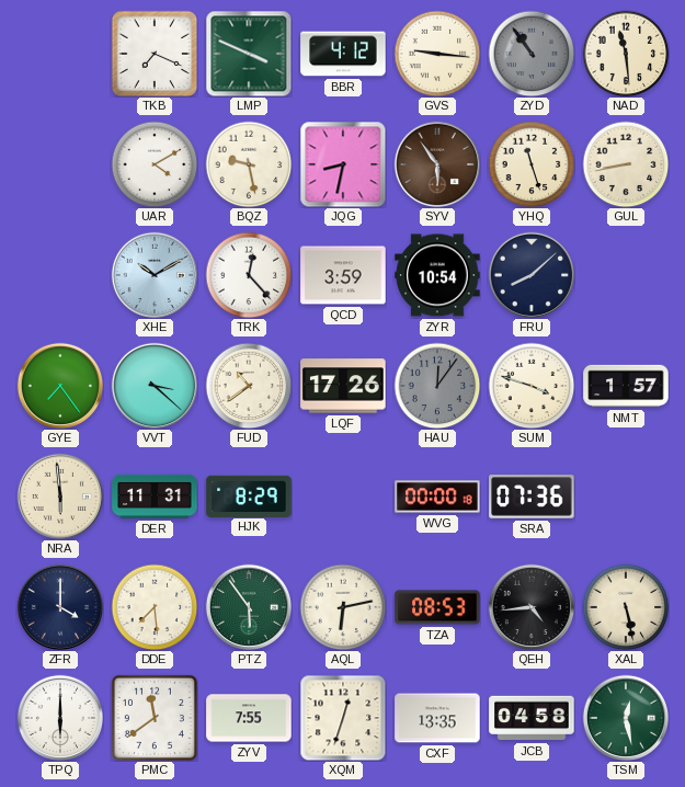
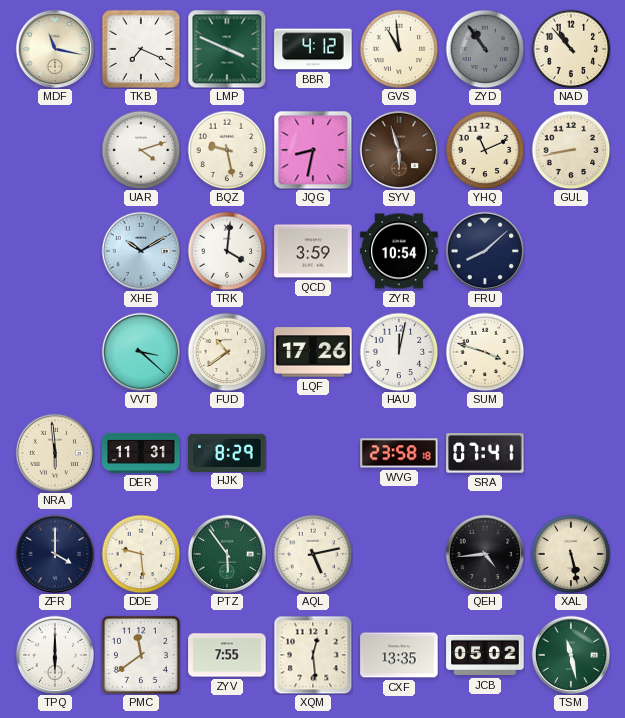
MDF: none -> 11:17
GVS: 9:16 -> 10:59
NAD: 11:29 -> 10:53
UAR: 4:10 -> 4:12
SYV: 5:54 -> 5:57
YHQ: 11:27 -> 11:11
TRK: 12:23 -> 4:01
GYE: 7:24 -> none
HAU: 12:06 -> 12:02
HAU dial: grey -> white
NMT: 1:57 -> none
WVG: 00:00 -> 23:58
SRA: 07:36 -> 07:41
DDE: 7:29 -> 9:29
AQL: 6:13 -> 5:13
TZA: 08:53 -> none
XQM: 12:33 -> 12:29
JCB: 04:58 -> 05:02
TSM: 12:28 -> 11:28
